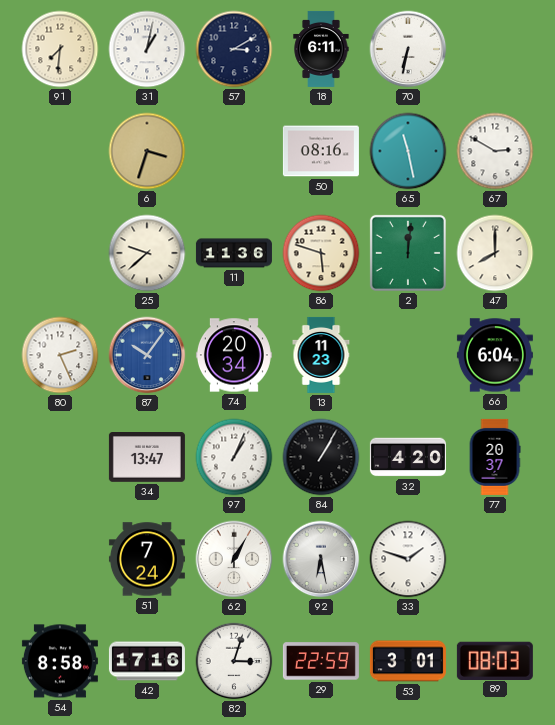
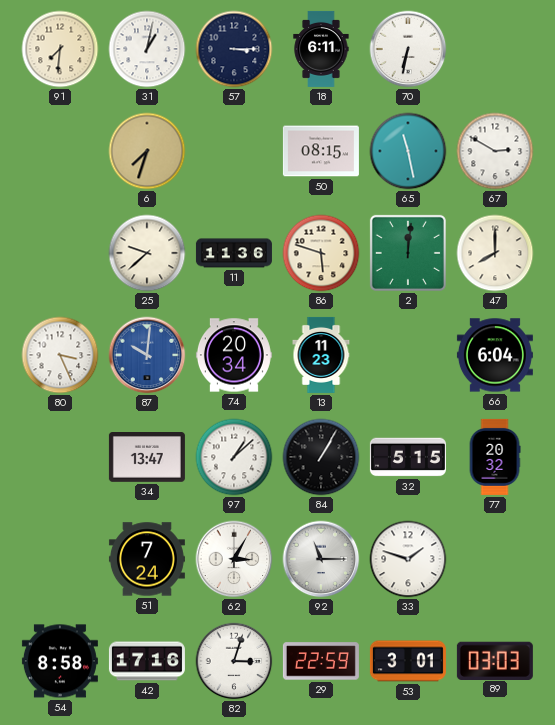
57: 3:10 -> 3:15
6: 3:33 -> 7:33
50: 08:16 -> 08:15
80: 2:26 -> 3:26
87: 10:06 -> 10:01
97: 1:04 -> 1:08
32: 4:20 -> 5:15
77: 20:37 -> 20:32
62: 1:05 -> 3:05
92: 6:28 -> 11:15
89: 08:03 -> 03:03
